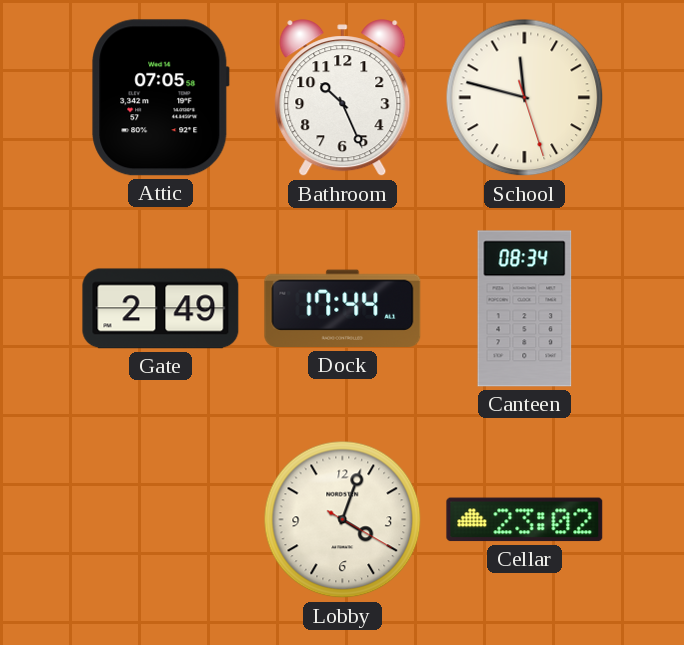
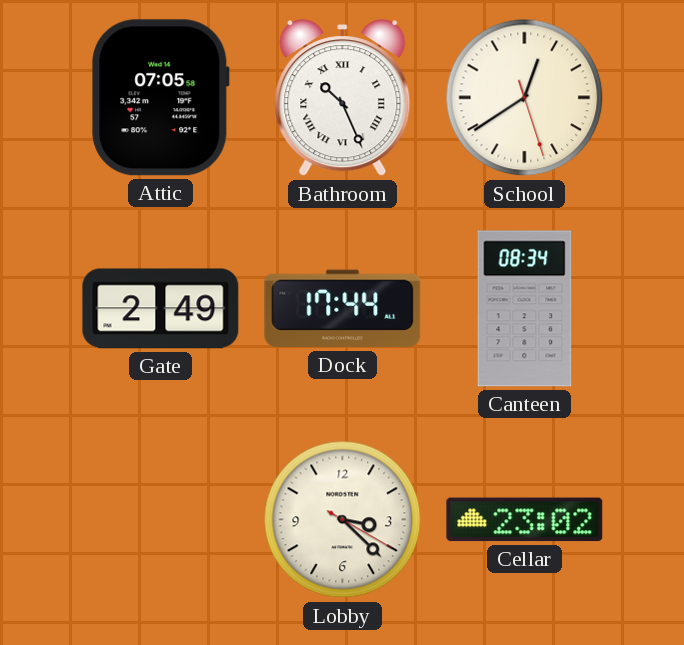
Bathroom numerals: Arabic -> Roman
School: 11:47 -> 12:39
Lobby: 4:03 -> 3:22
